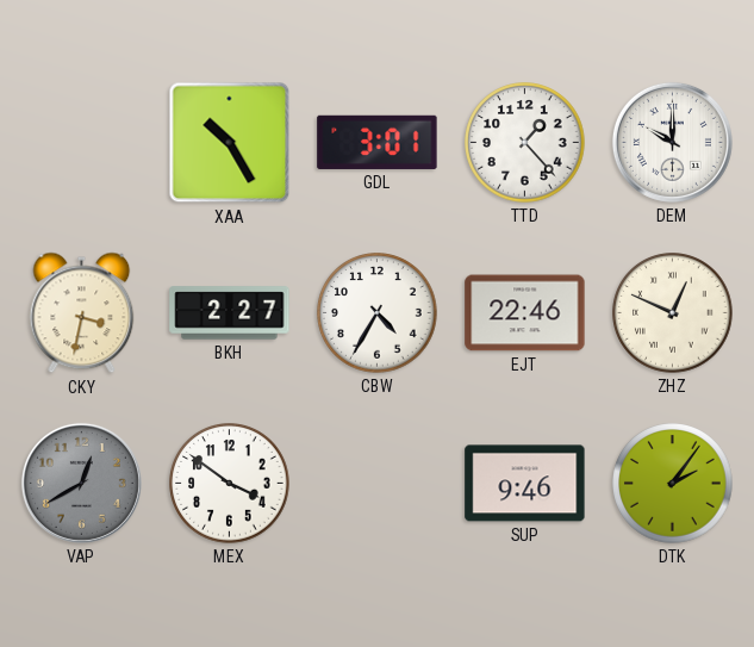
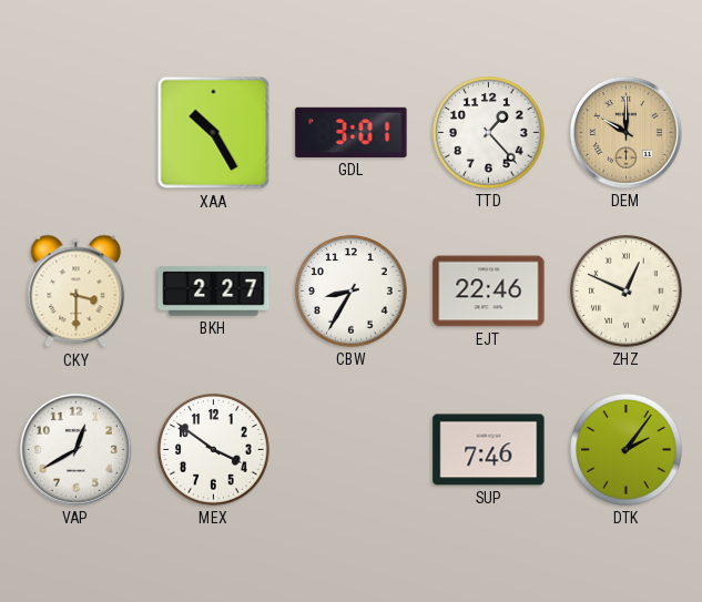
DEM dial: white -> champagne
CKY: 3:32 -> 3:30
CBW: 4:35 -> 8:35
VAP dial: grey -> white
SUP: 9:46 -> 7:46
